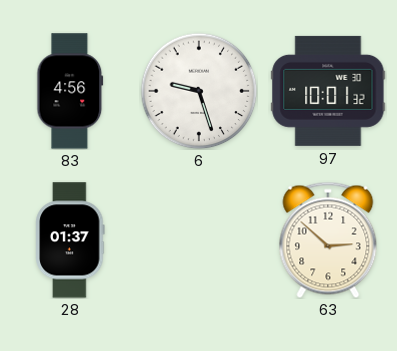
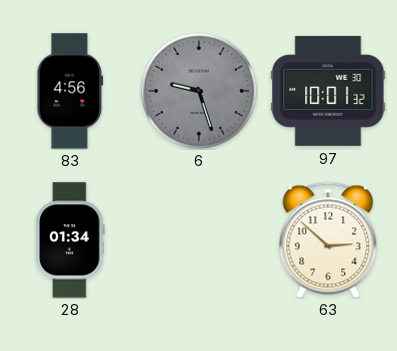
6 dial: white -> grey
28: 01:37 -> 01:34
